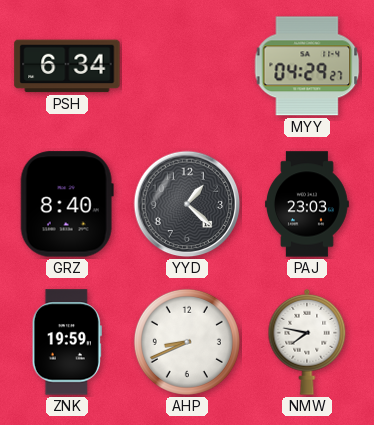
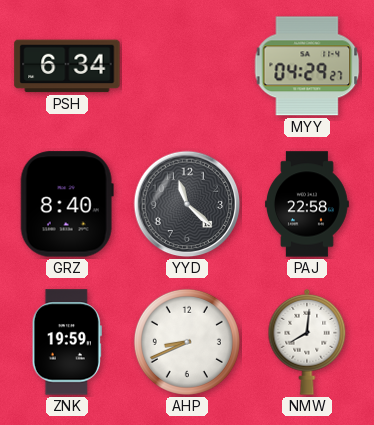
YYD: 1:22 -> 11:22
PAJ: 23:03 -> 22:58
NMW: 7:47 -> 8:01
